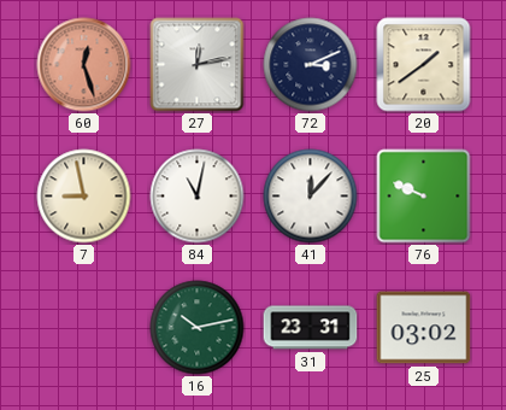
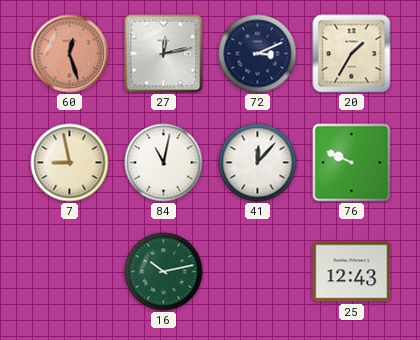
20: 1:39 -> 1:35
31: 23:31 -> none
25: 03:02 -> 12:43
